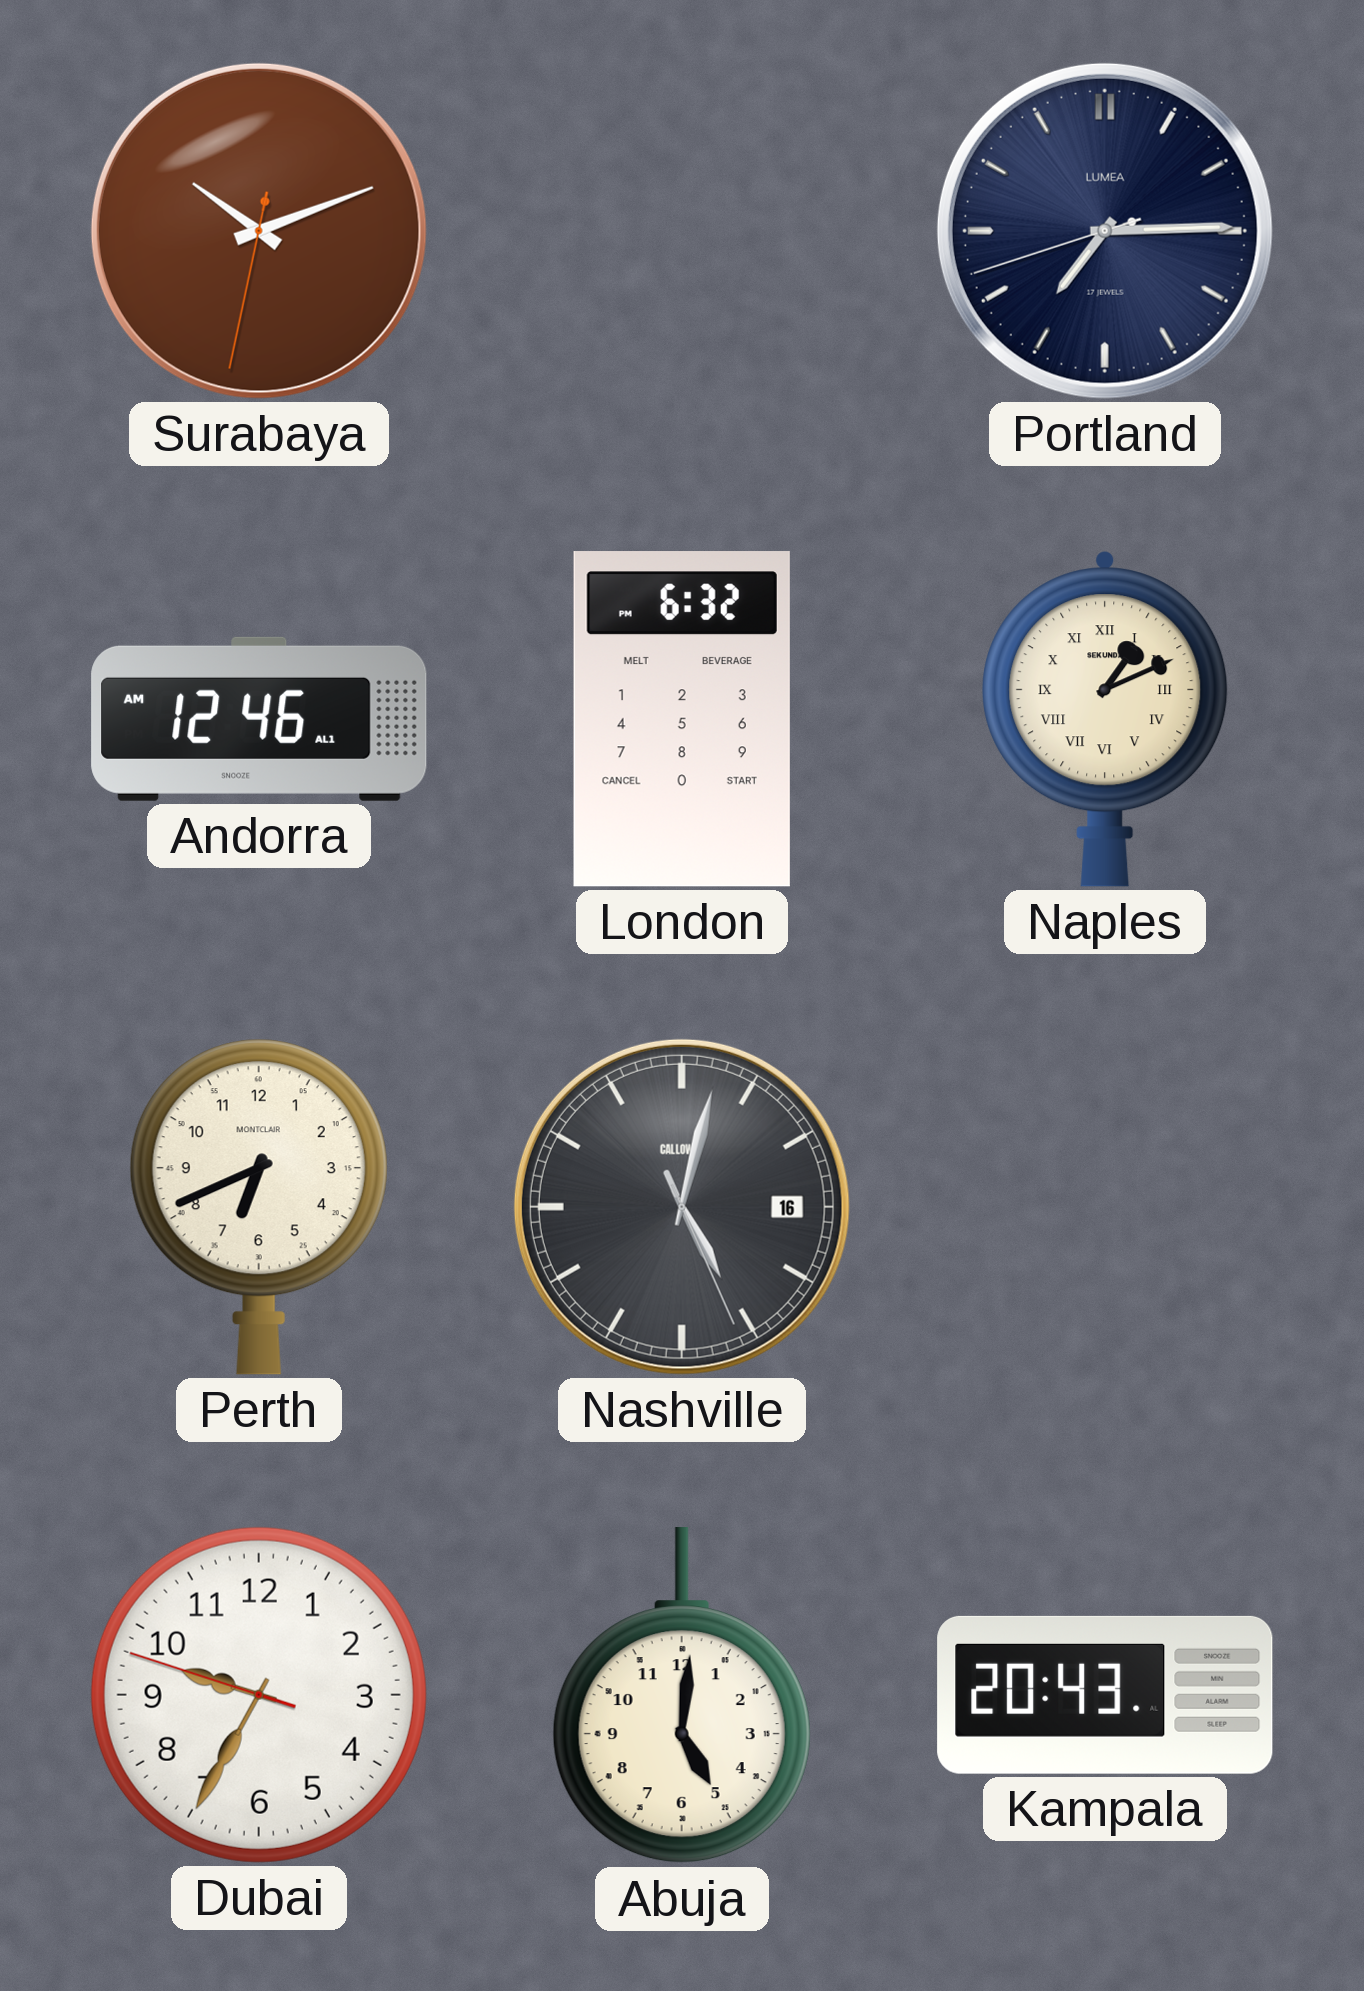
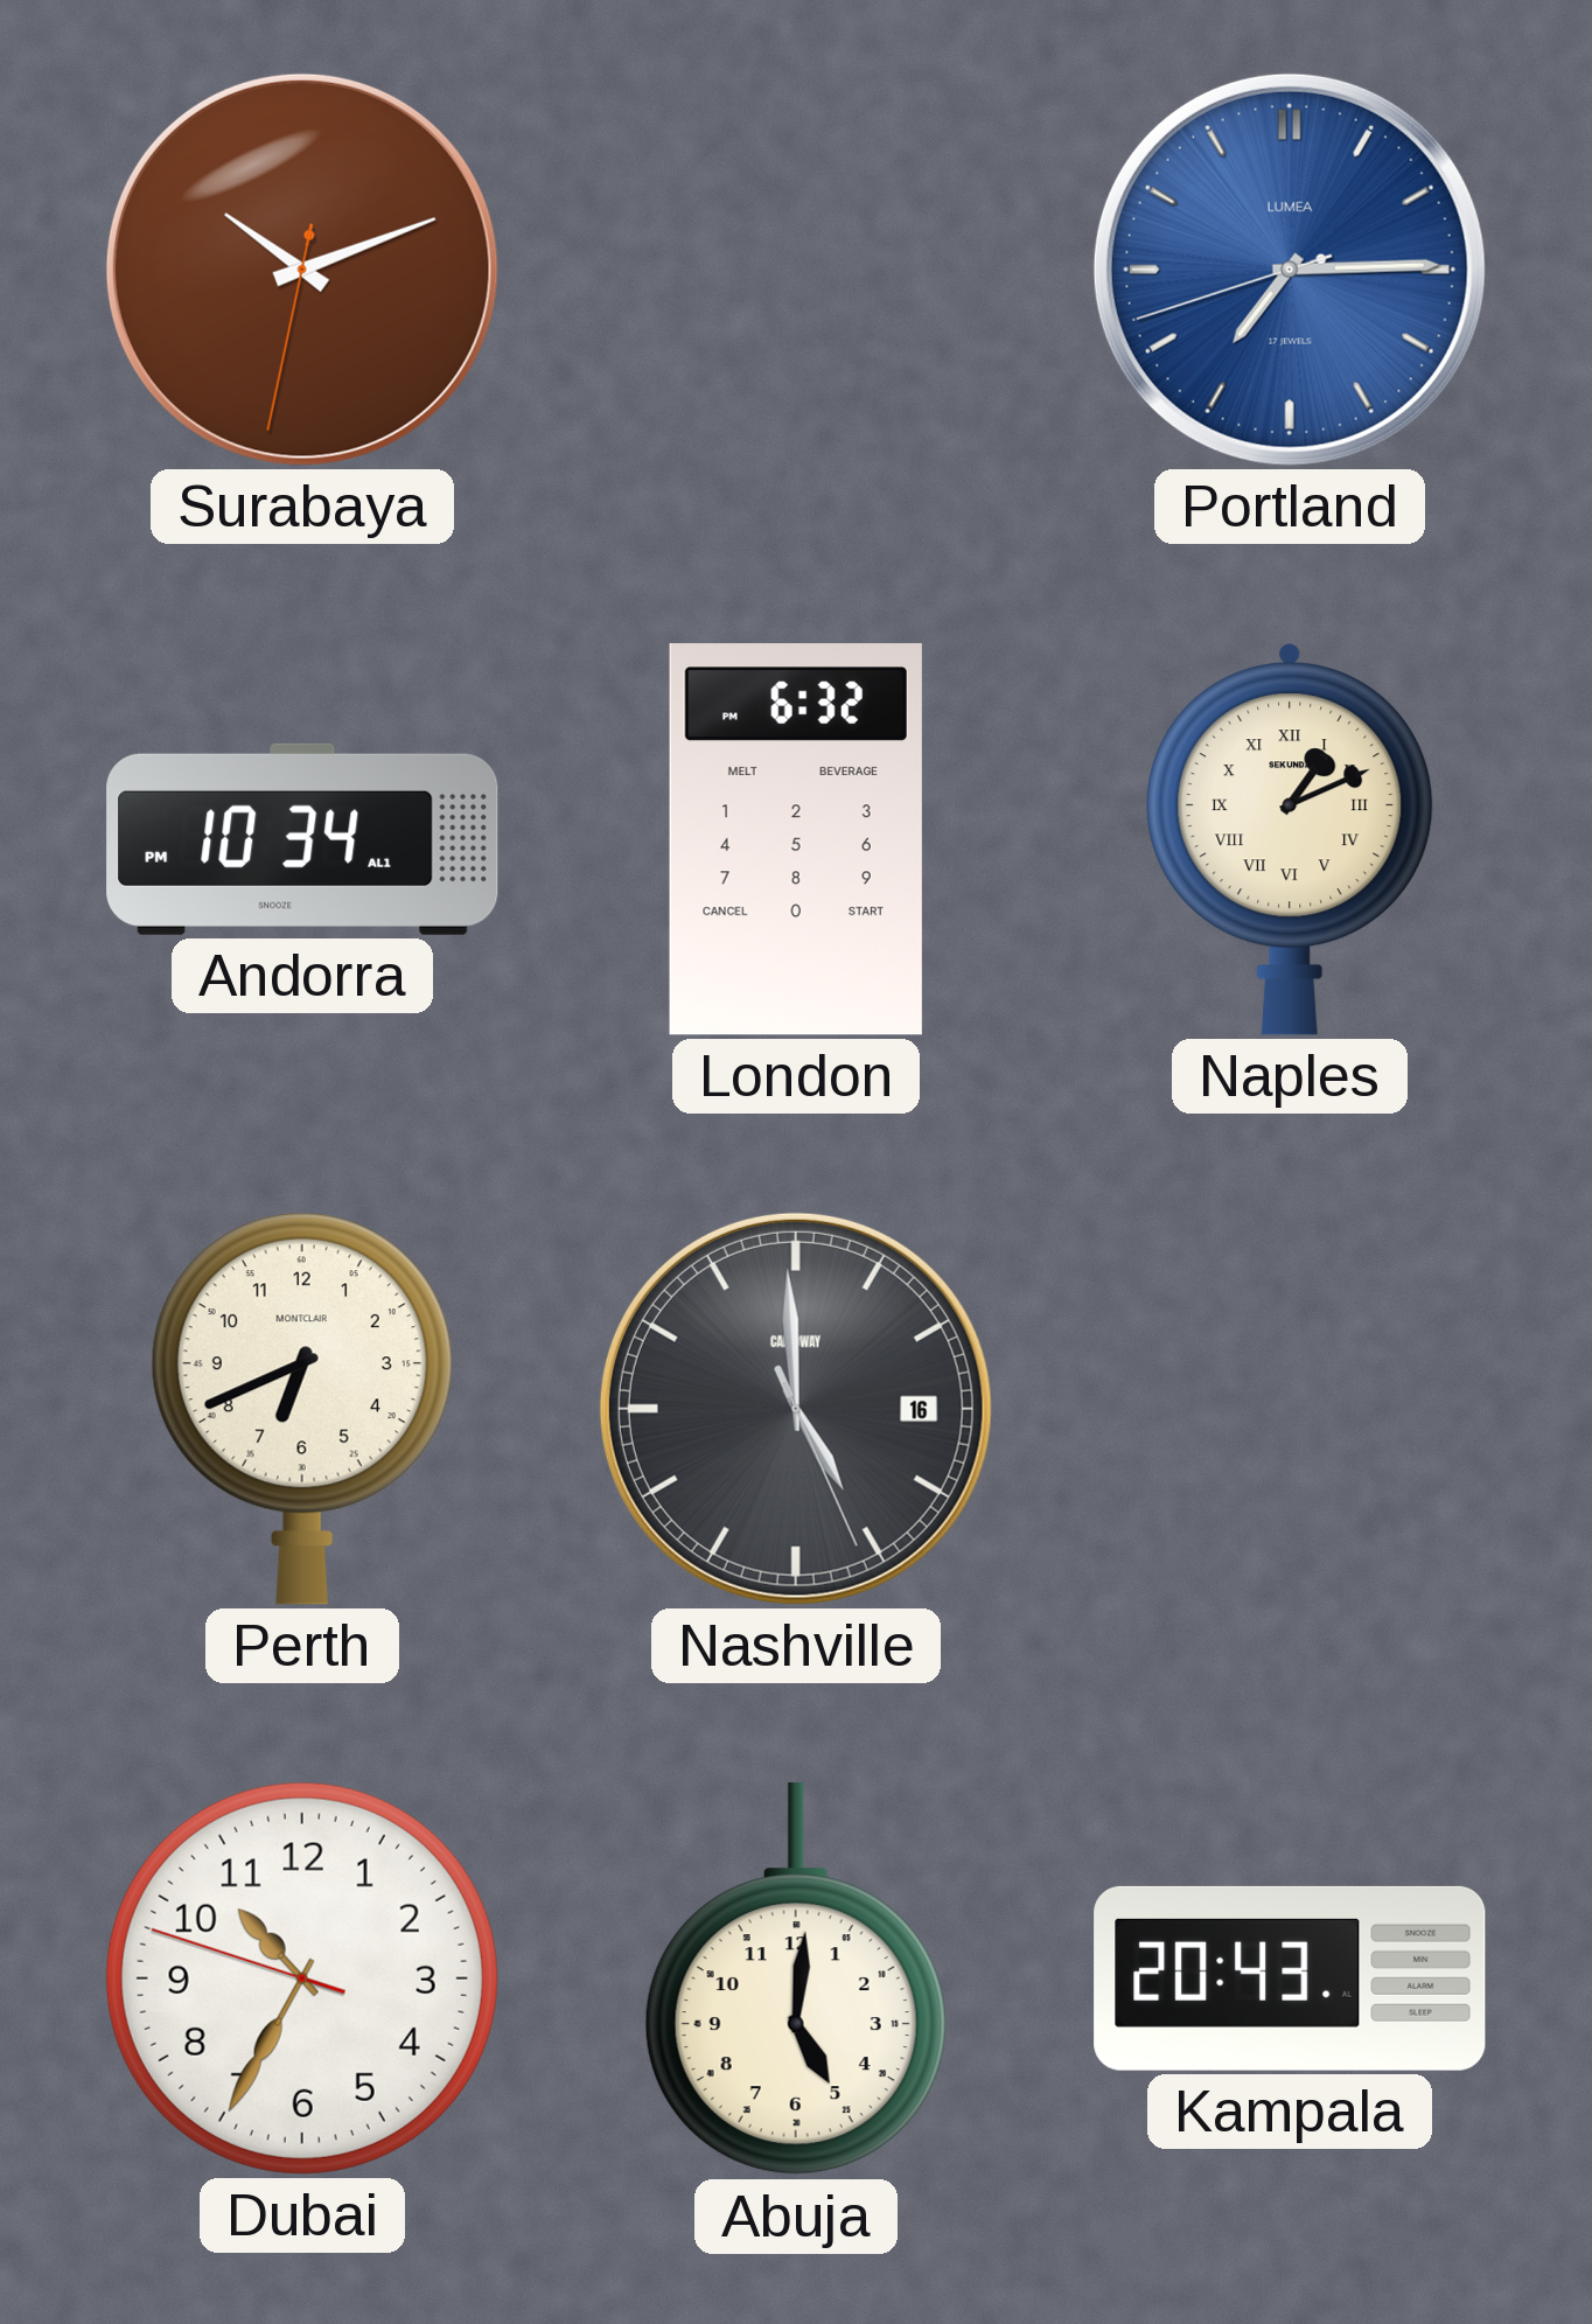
Portland dial: navy -> blue
Andorra: 12:46 -> 10:34
Nashville: 5:02 -> 4:59
Dubai: 9:34 -> 10:34
